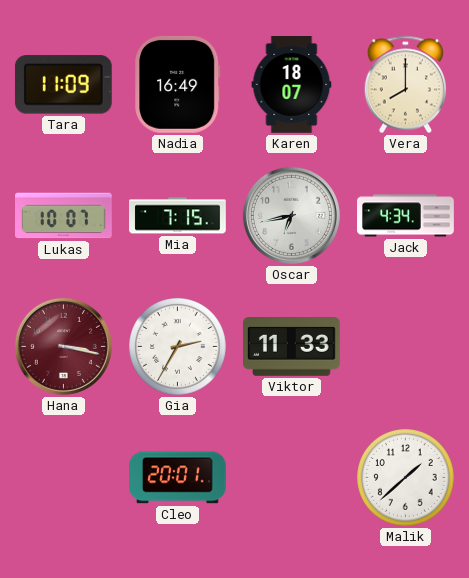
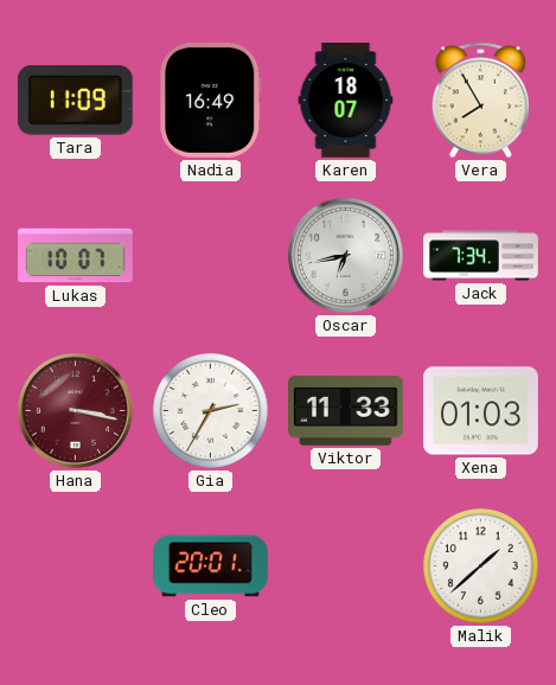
Vera: 8:00 -> 7:55
Mia: 7:15 -> none
Jack: 4:34 -> 7:34
Xena: none -> 01:03
